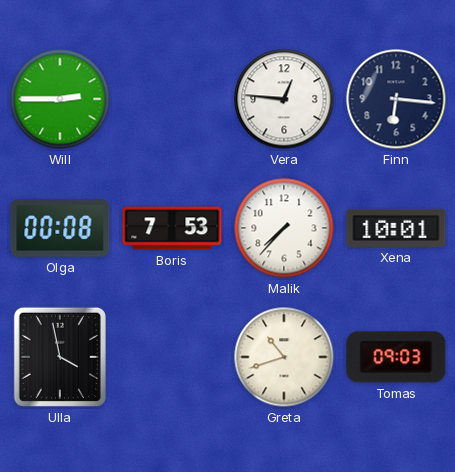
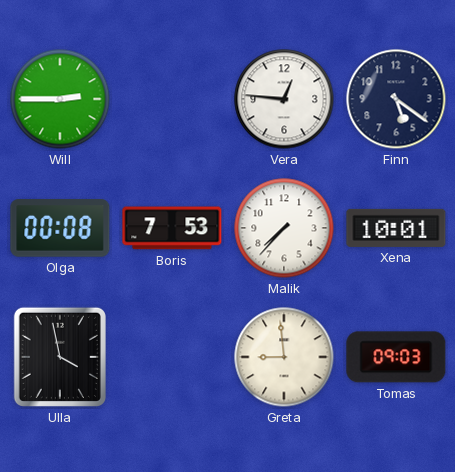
Finn: 6:16 -> 5:21
Greta: 10:42 -> 8:59
